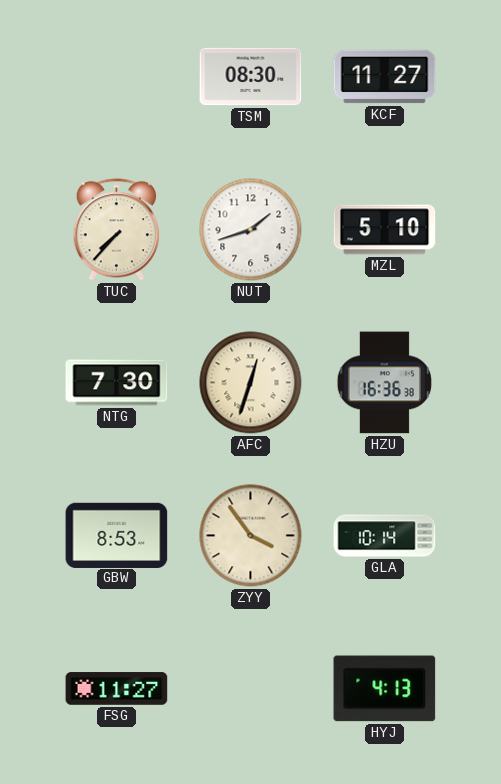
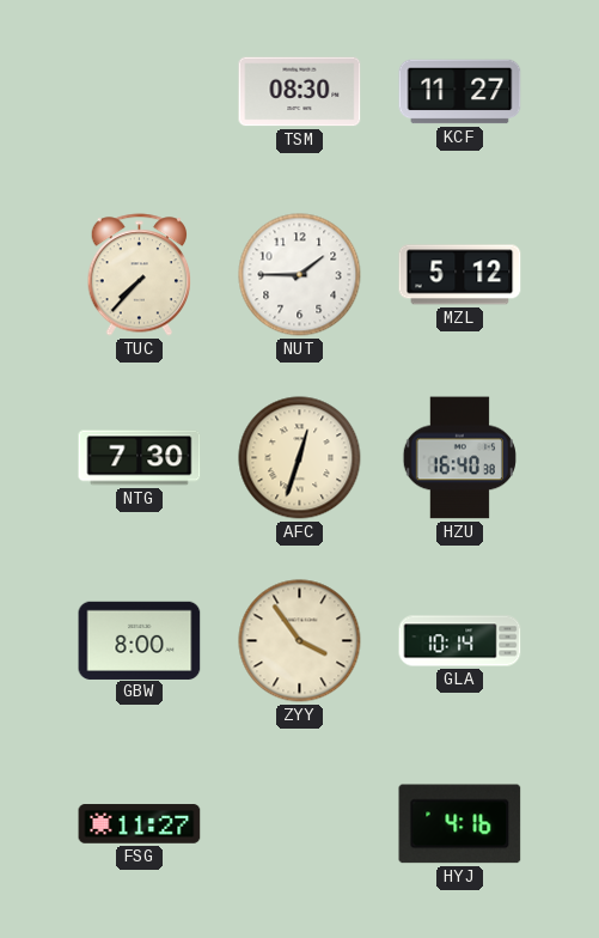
NUT: 1:42 -> 1:45
MZL: 5:10 -> 5:12
HZU: 16:36 -> 16:40
GBW: 8:53 -> 8:00
HYJ: 4:13 -> 4:16
